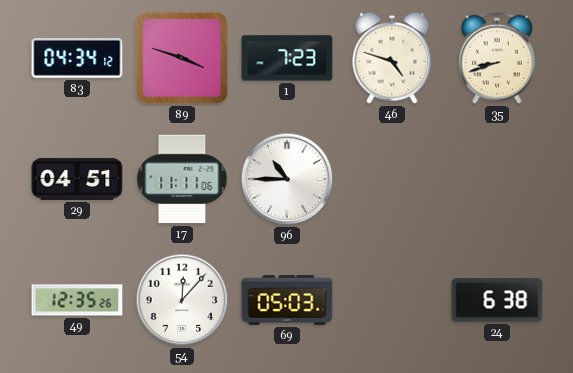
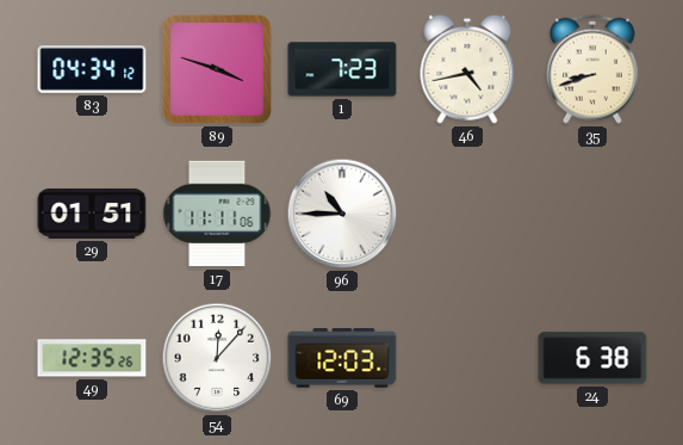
46: 4:48 -> 4:43
29: 04:51 -> 01:51
69: 05:03 -> 12:03
